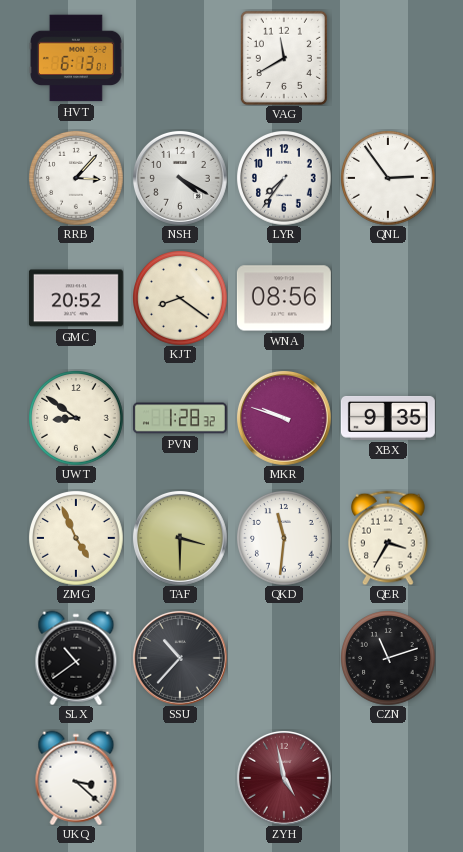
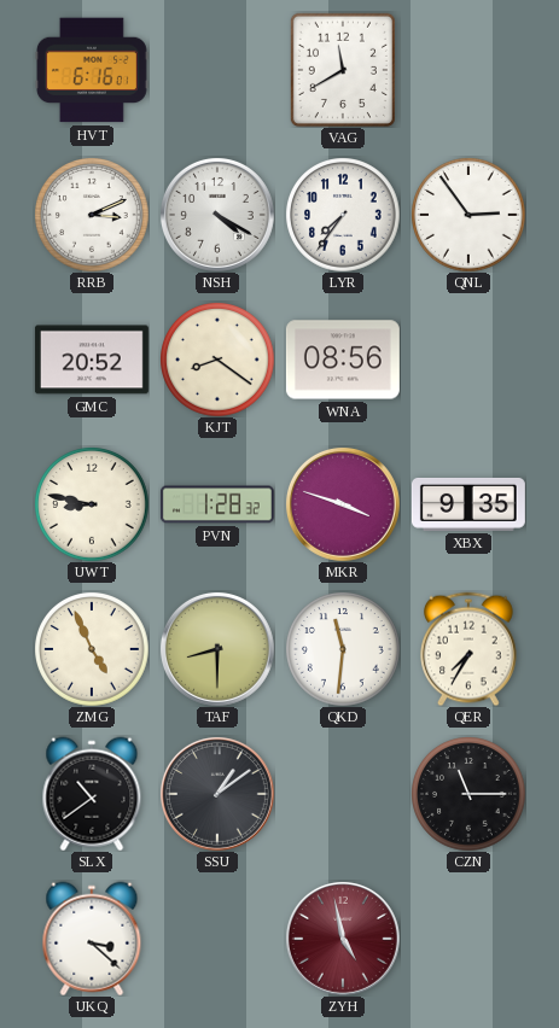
HVT: 6:13 -> 6:16
RRB: 3:07 -> 3:11
UWT: 8:51 -> 8:47
MKR: 9:48 -> 3:48
TAF: 3:30 -> 8:30
QER: 3:35 -> 7:35
SSU: 10:37 -> 1:09
CZN: 11:12 -> 11:15
